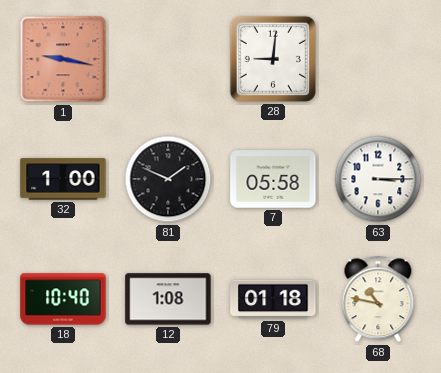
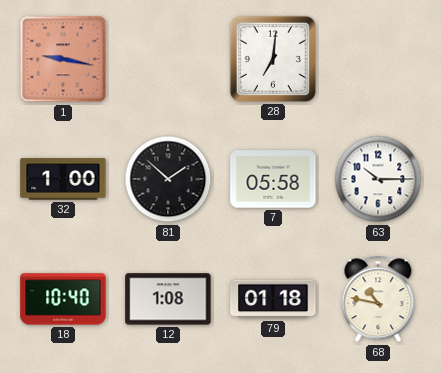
28: 9:01 -> 7:01
81: 1:49 -> 1:52
63: 3:15 -> 10:15
